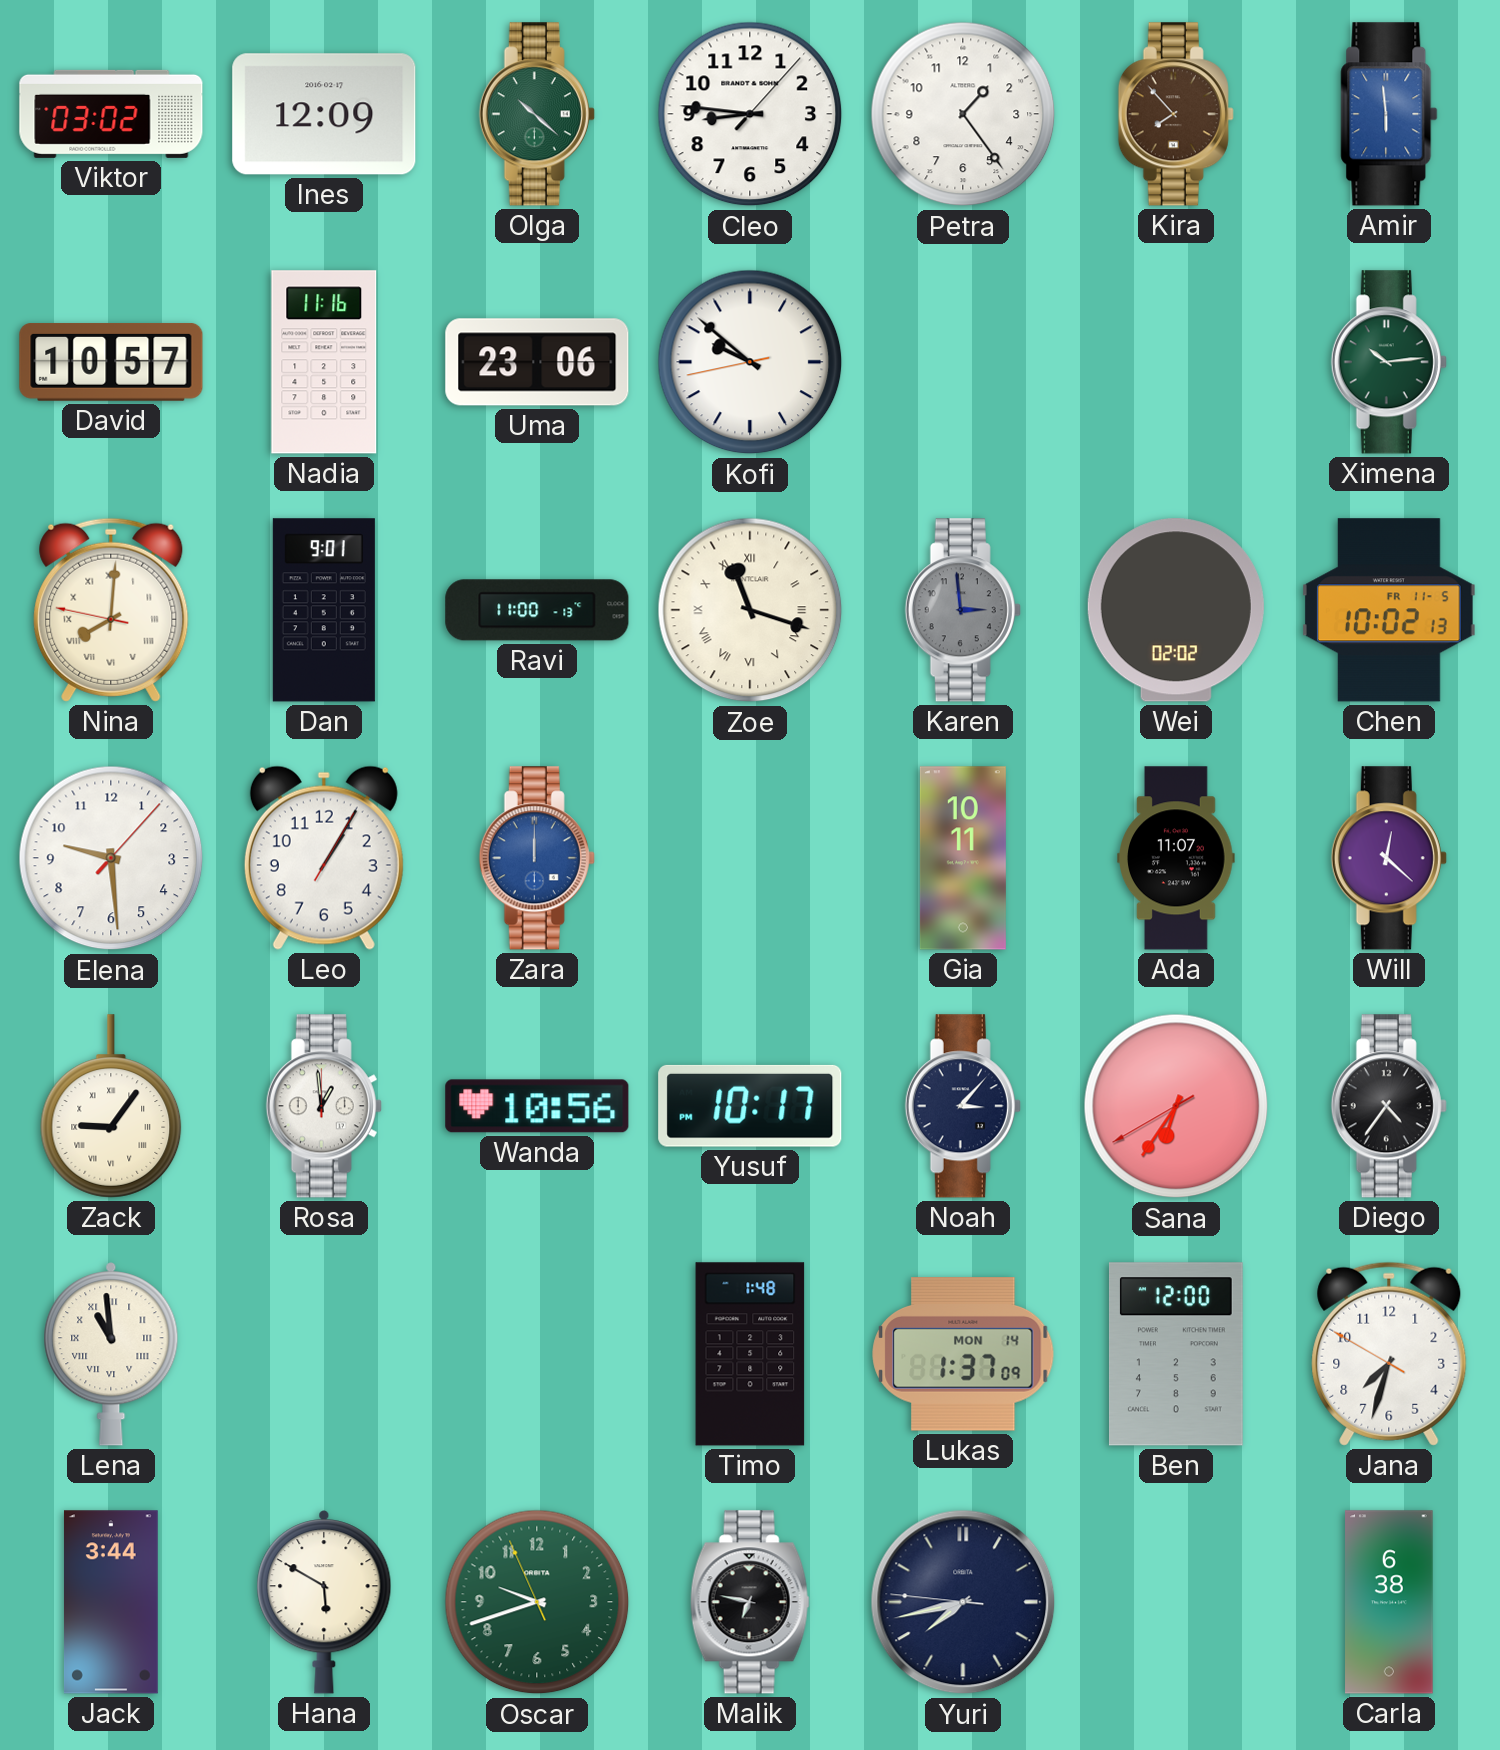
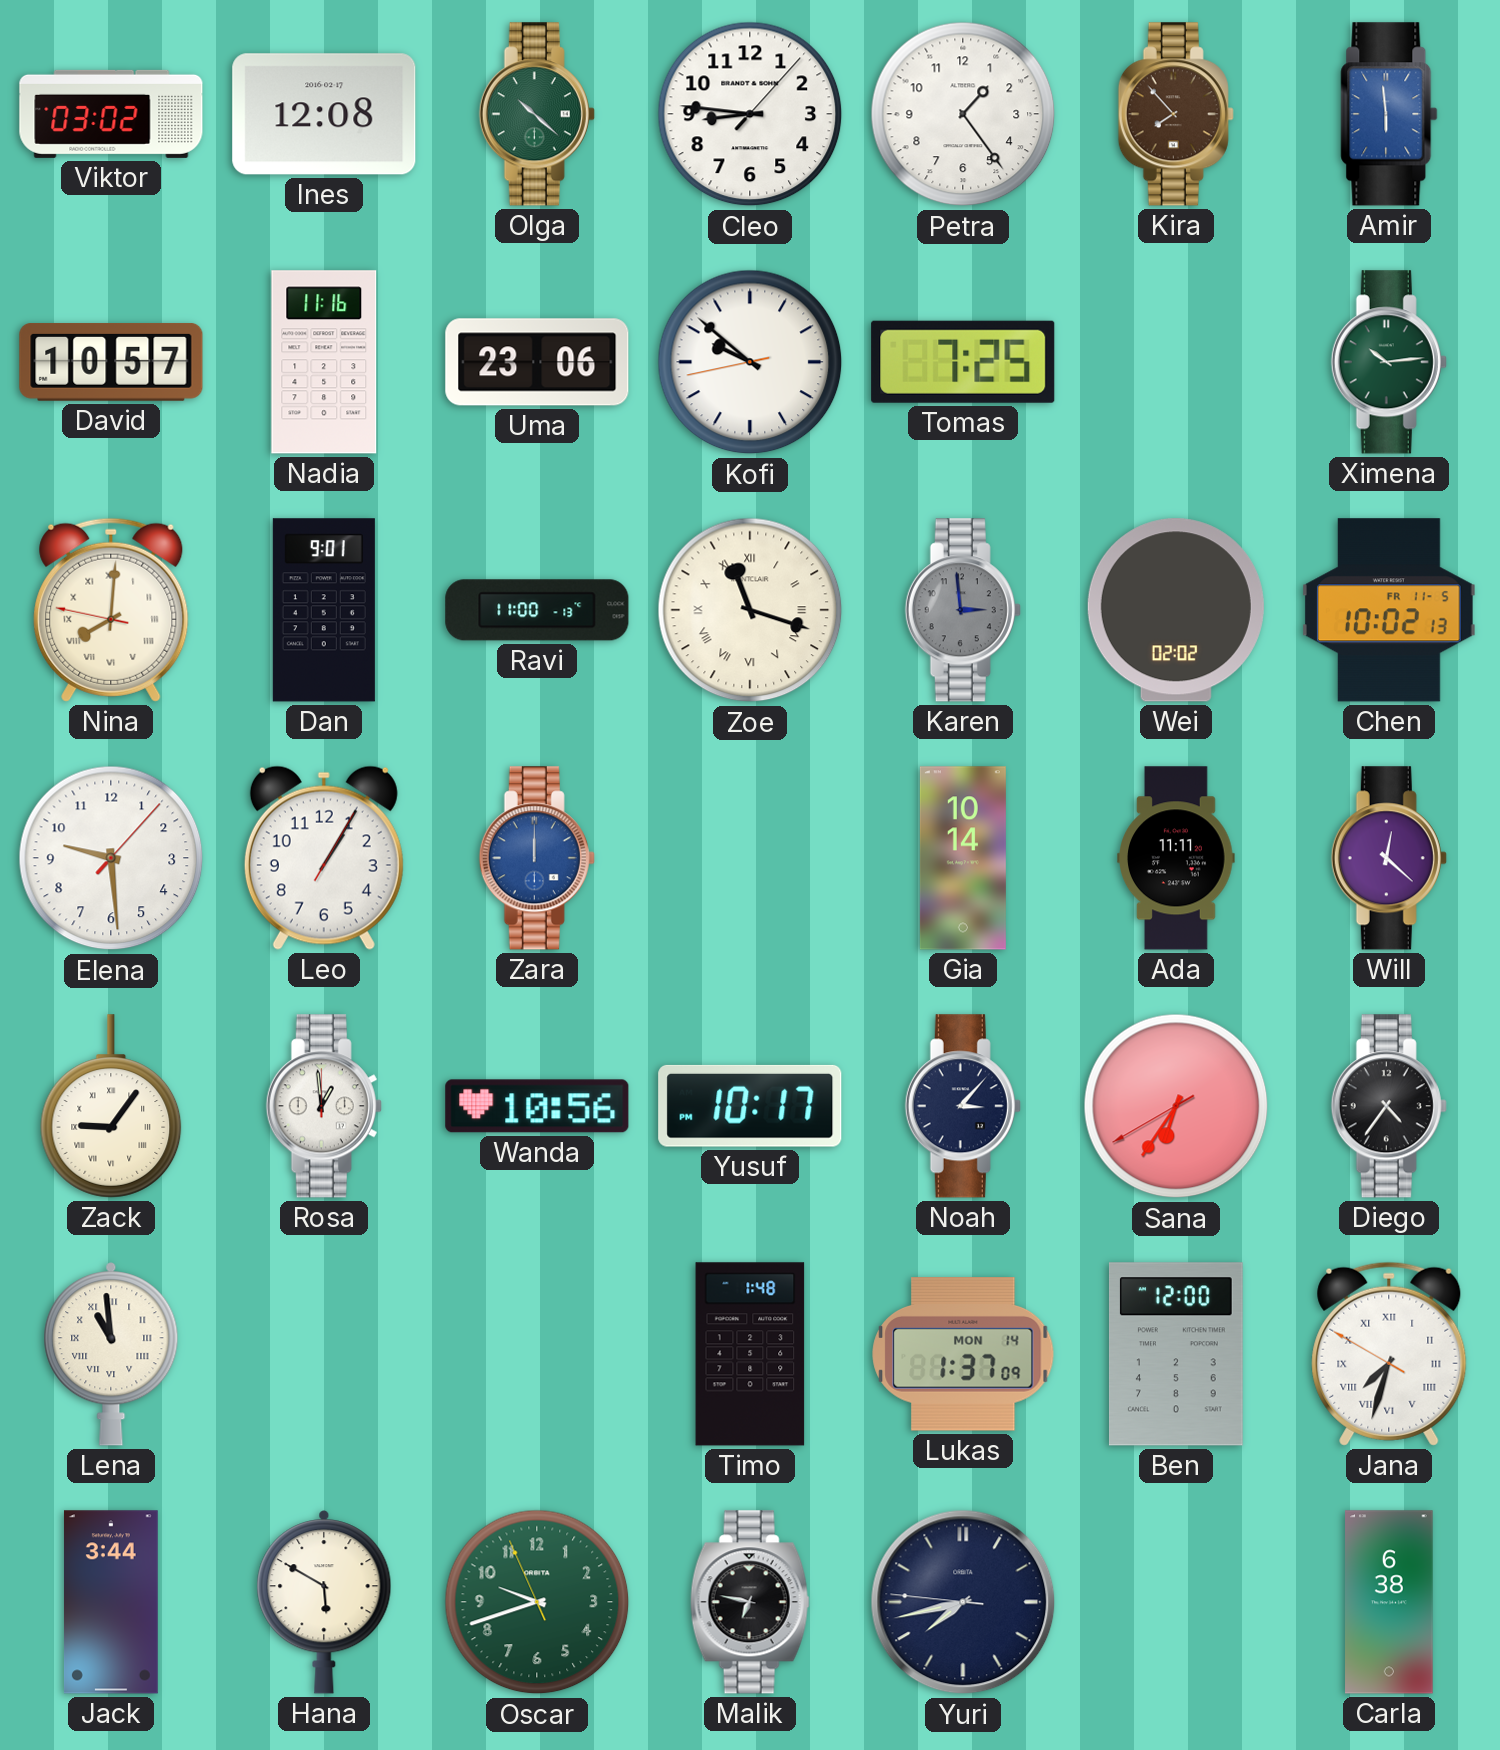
Ines: 12:09 -> 12:08
Tomas: none -> 7:25
Gia: 10:11 -> 10:14
Ada: 11:07 -> 11:11
Jana numerals: Arabic -> Roman
